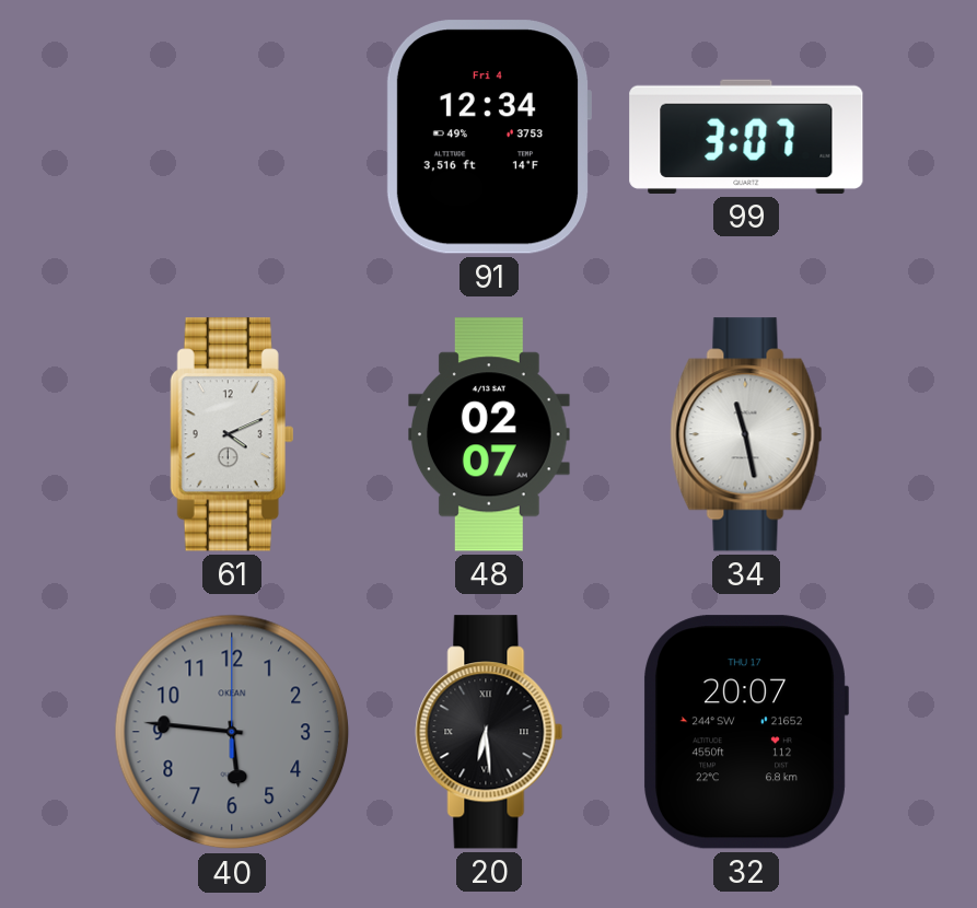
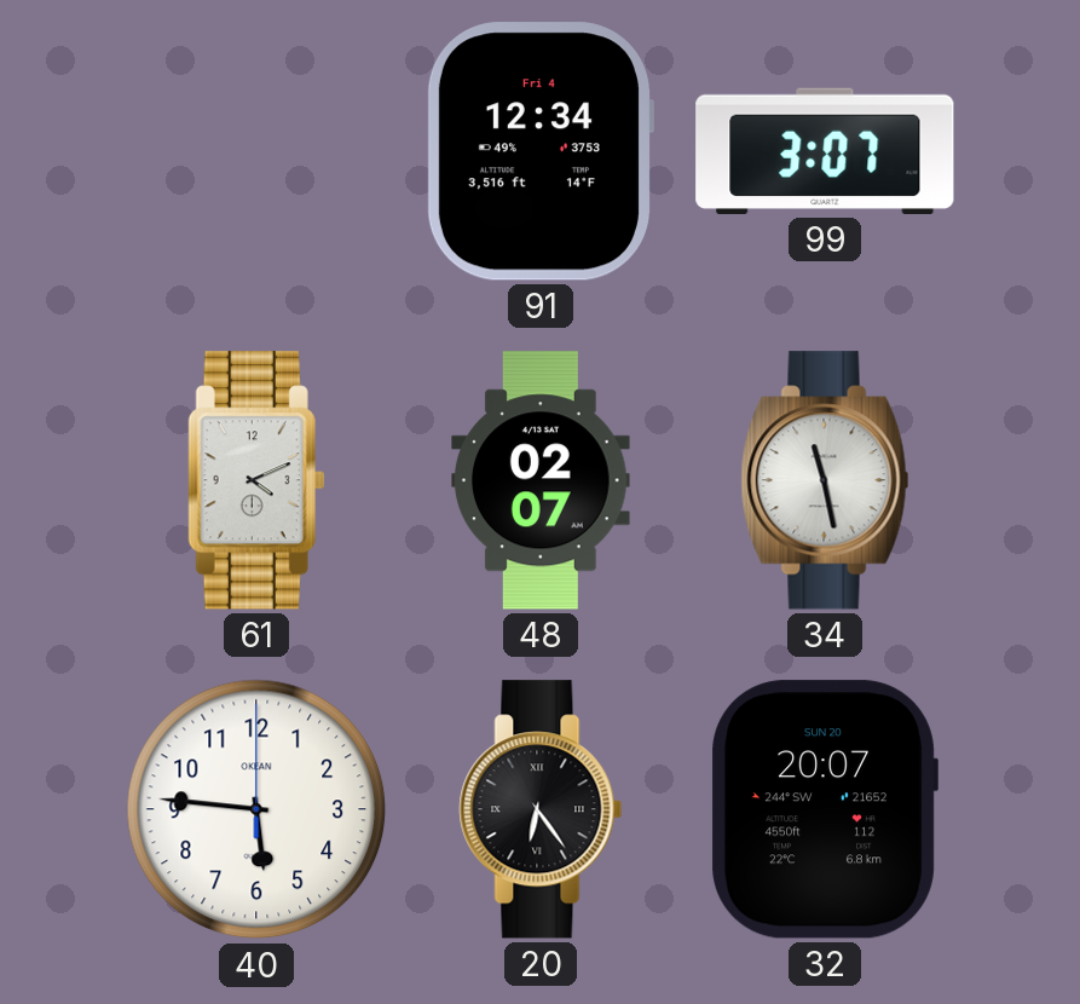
40 dial: grey -> white
20: 6:29 -> 6:24
32 date: THU 17 -> SUN 20
